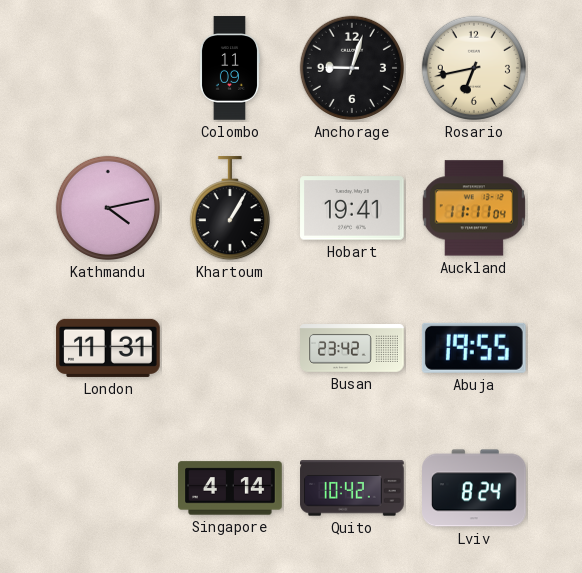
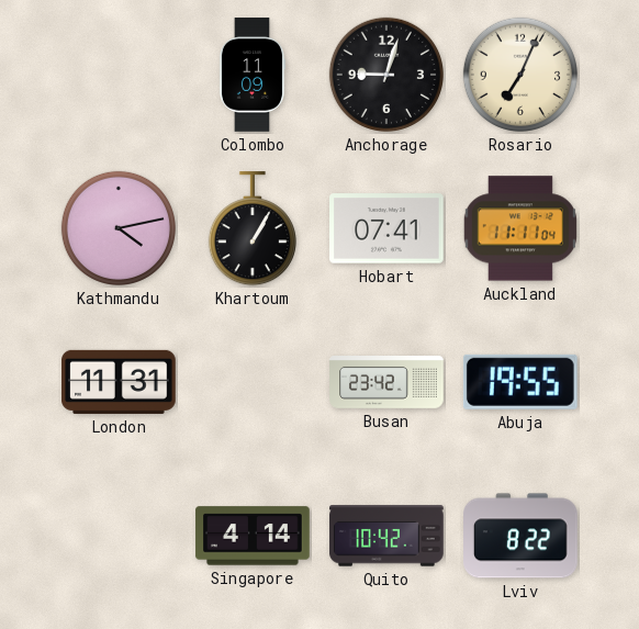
Rosario: 6:43 -> 7:04
Hobart: 19:41 -> 07:41
Lviv: 8:24 -> 8:22
